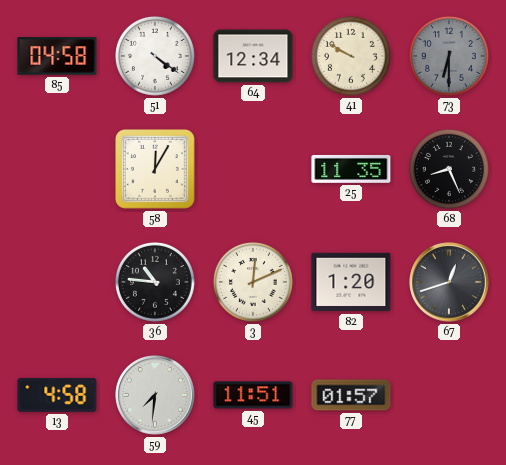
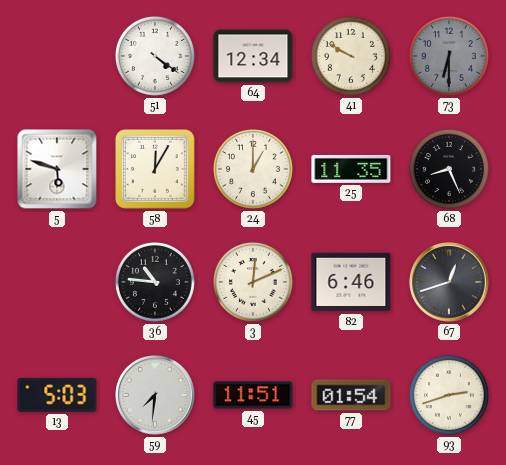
85: 04:58 -> none
5: none -> 5:48
24: none -> 1:00
82: 1:20 -> 6:46
13: 4:58 -> 5:03
77: 01:57 -> 01:54
93: none -> 2:42
